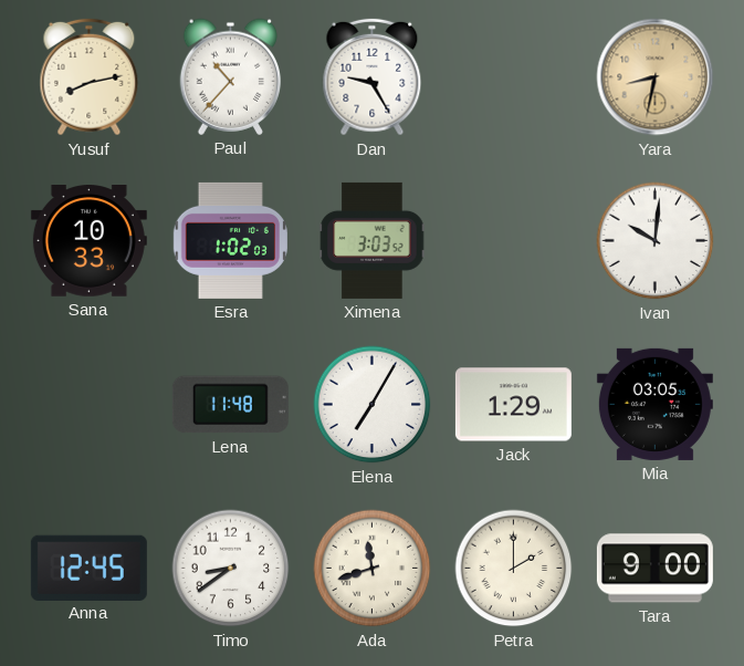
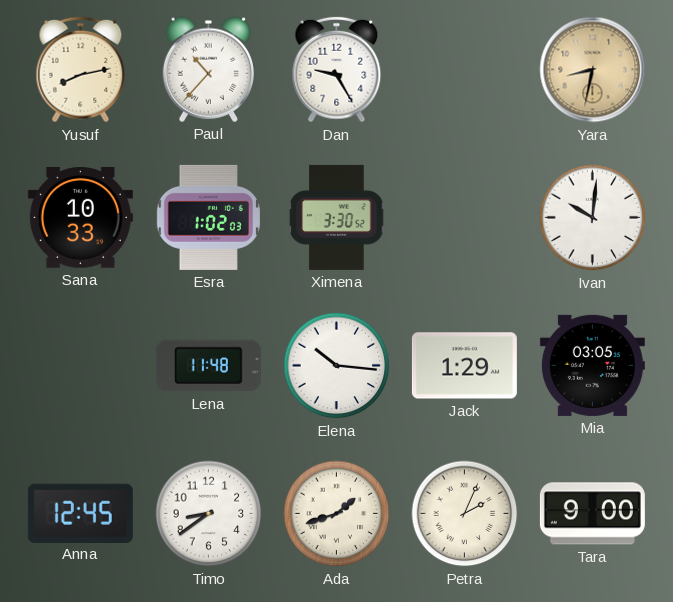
Ximena: 3:03 -> 3:30
Elena: 7:05 -> 10:16
Ada: 11:42 -> 1:42
Petra: 2:00 -> 2:04
